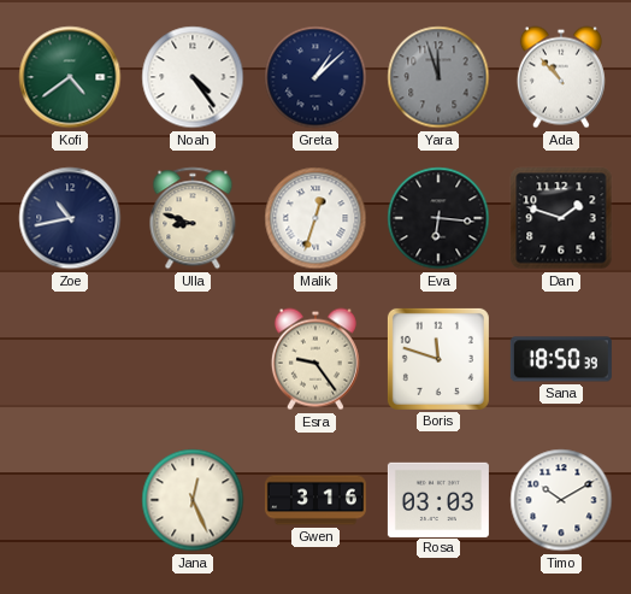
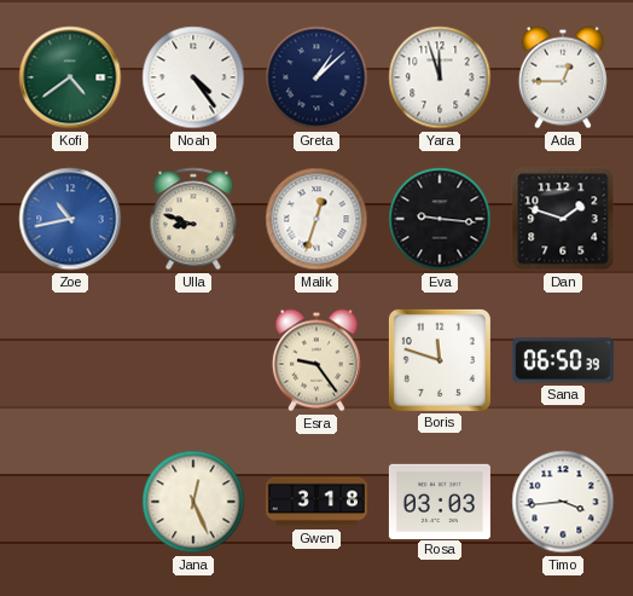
Yara dial: grey -> white
Ada: 10:53 -> 12:45
Zoe dial: navy -> blue
Eva: 6:16 -> 9:16
Sana: 18:50 -> 06:50
Gwen: 3:16 -> 3:18
Timo: 10:10 -> 3:44
